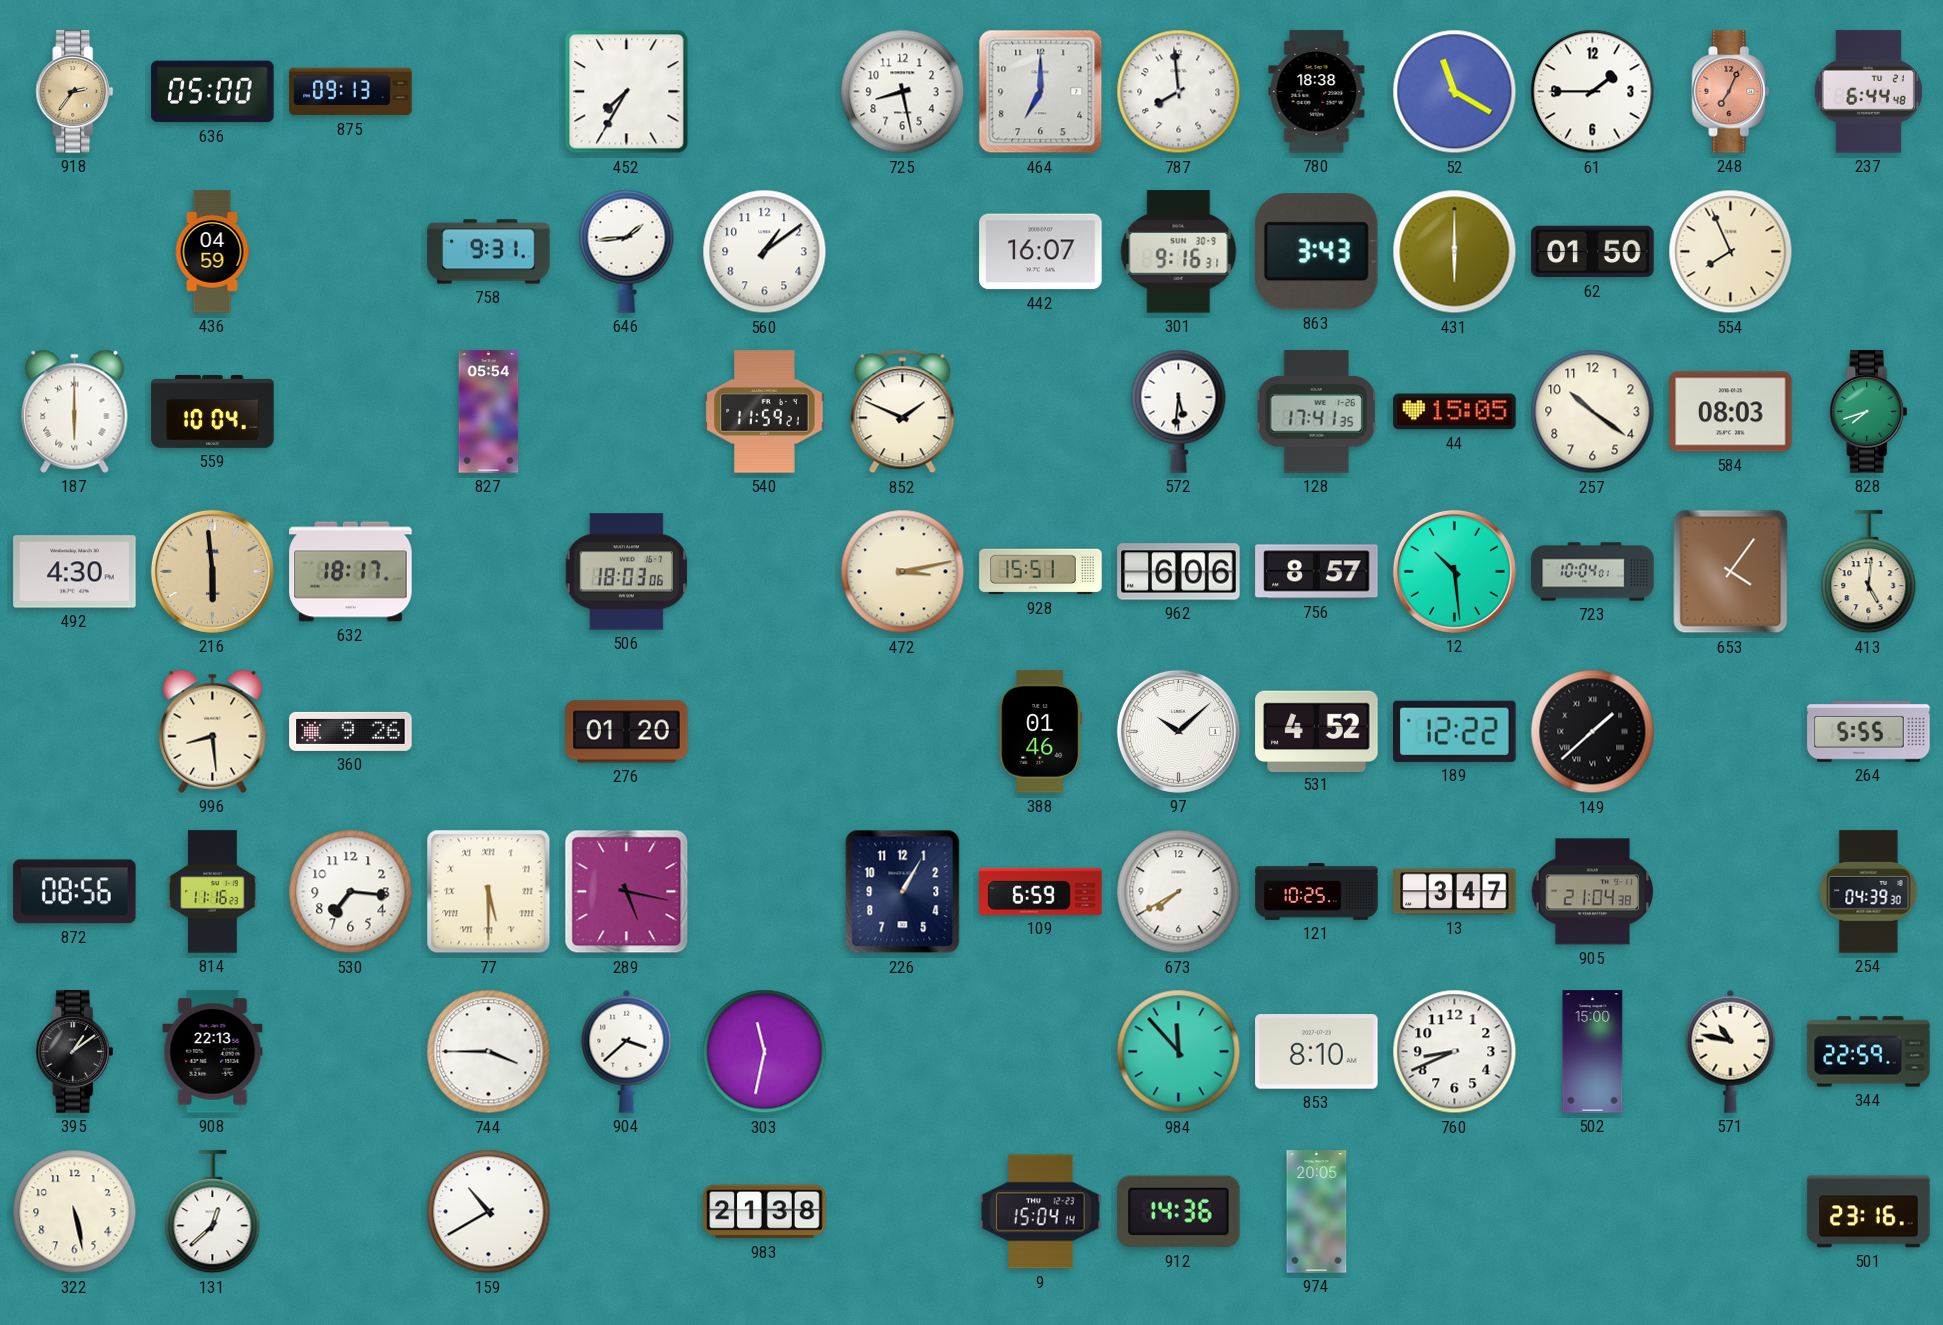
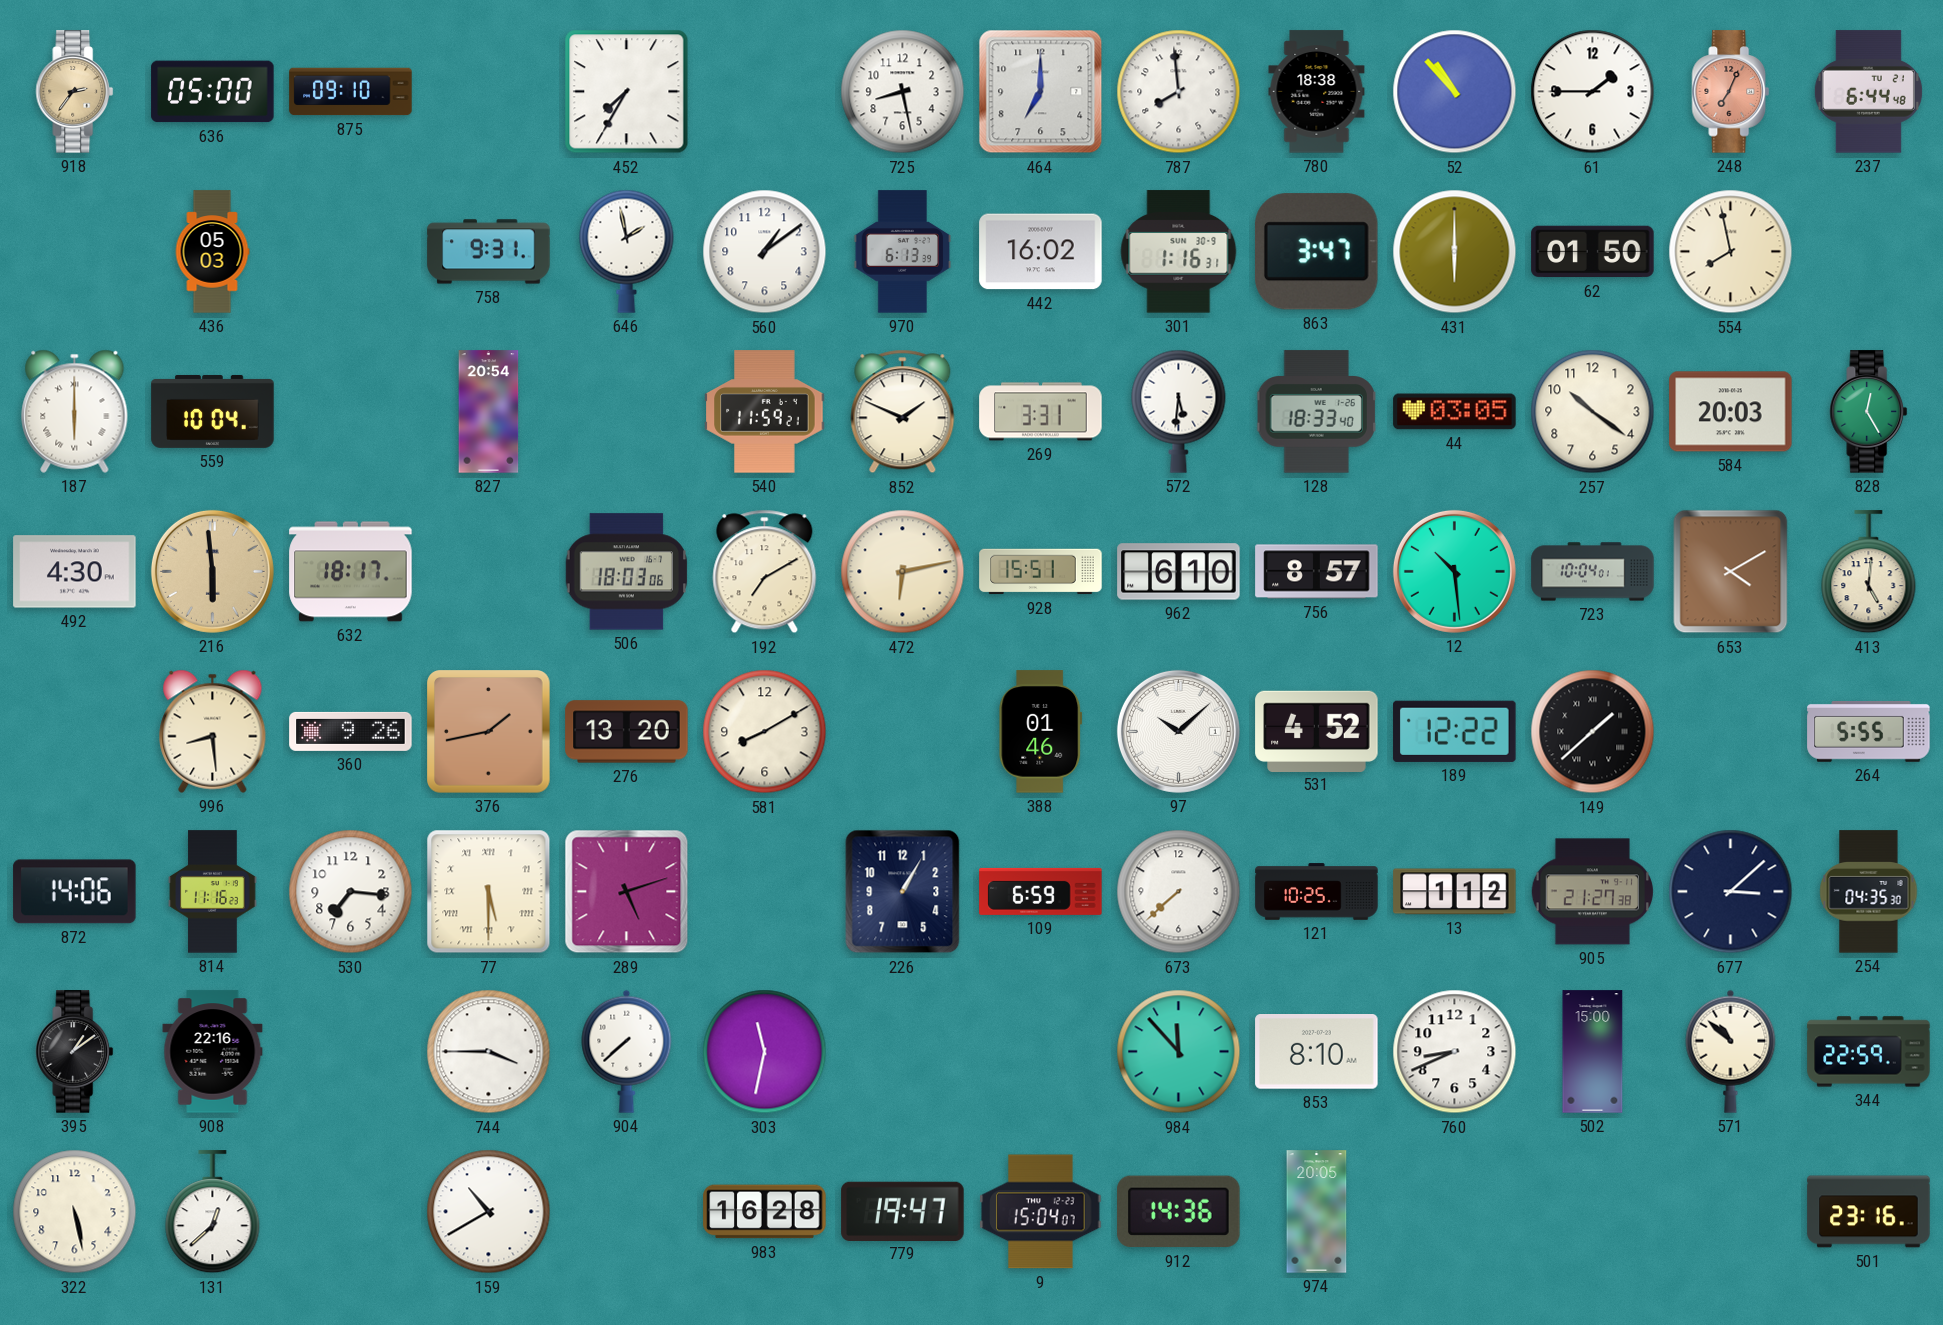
875: 09:13 -> 09:10
52: 11:20 -> 10:53
436: 04:59 -> 05:03
646: 1:44 -> 1:58
970: none -> 6:13
442: 16:07 -> 16:02
301: 9:16 -> 1:16
863: 3:43 -> 3:47
554: 7:56 -> 7:58
827: 05:54 -> 20:54
269: none -> 3:31
128: 17:41 -> 18:33
44: 15:05 -> 03:05
584: 08:03 -> 20:03
828: 7:42 -> 12:25
192: none -> 7:10
472: 3:13 -> 6:13
962: 6:06 -> 6:10
653: 4:06 -> 4:10
376: none -> 1:43
276: 01:20 -> 13:20
581: none -> 8:10
872: 08:56 -> 14:06
289: 5:17 -> 5:12
673: 7:40 -> 7:38
13: 3:47 -> 1:12
905: 21:04 -> 21:27
677: none -> 3:08
254: 04:39 -> 04:35
908: 22:13 -> 22:16
904: 3:38 -> 7:38
571: 10:47 -> 10:52
983: 21:38 -> 16:28
779: none -> 19:47
9: 15:04:14 -> 15:04:07
